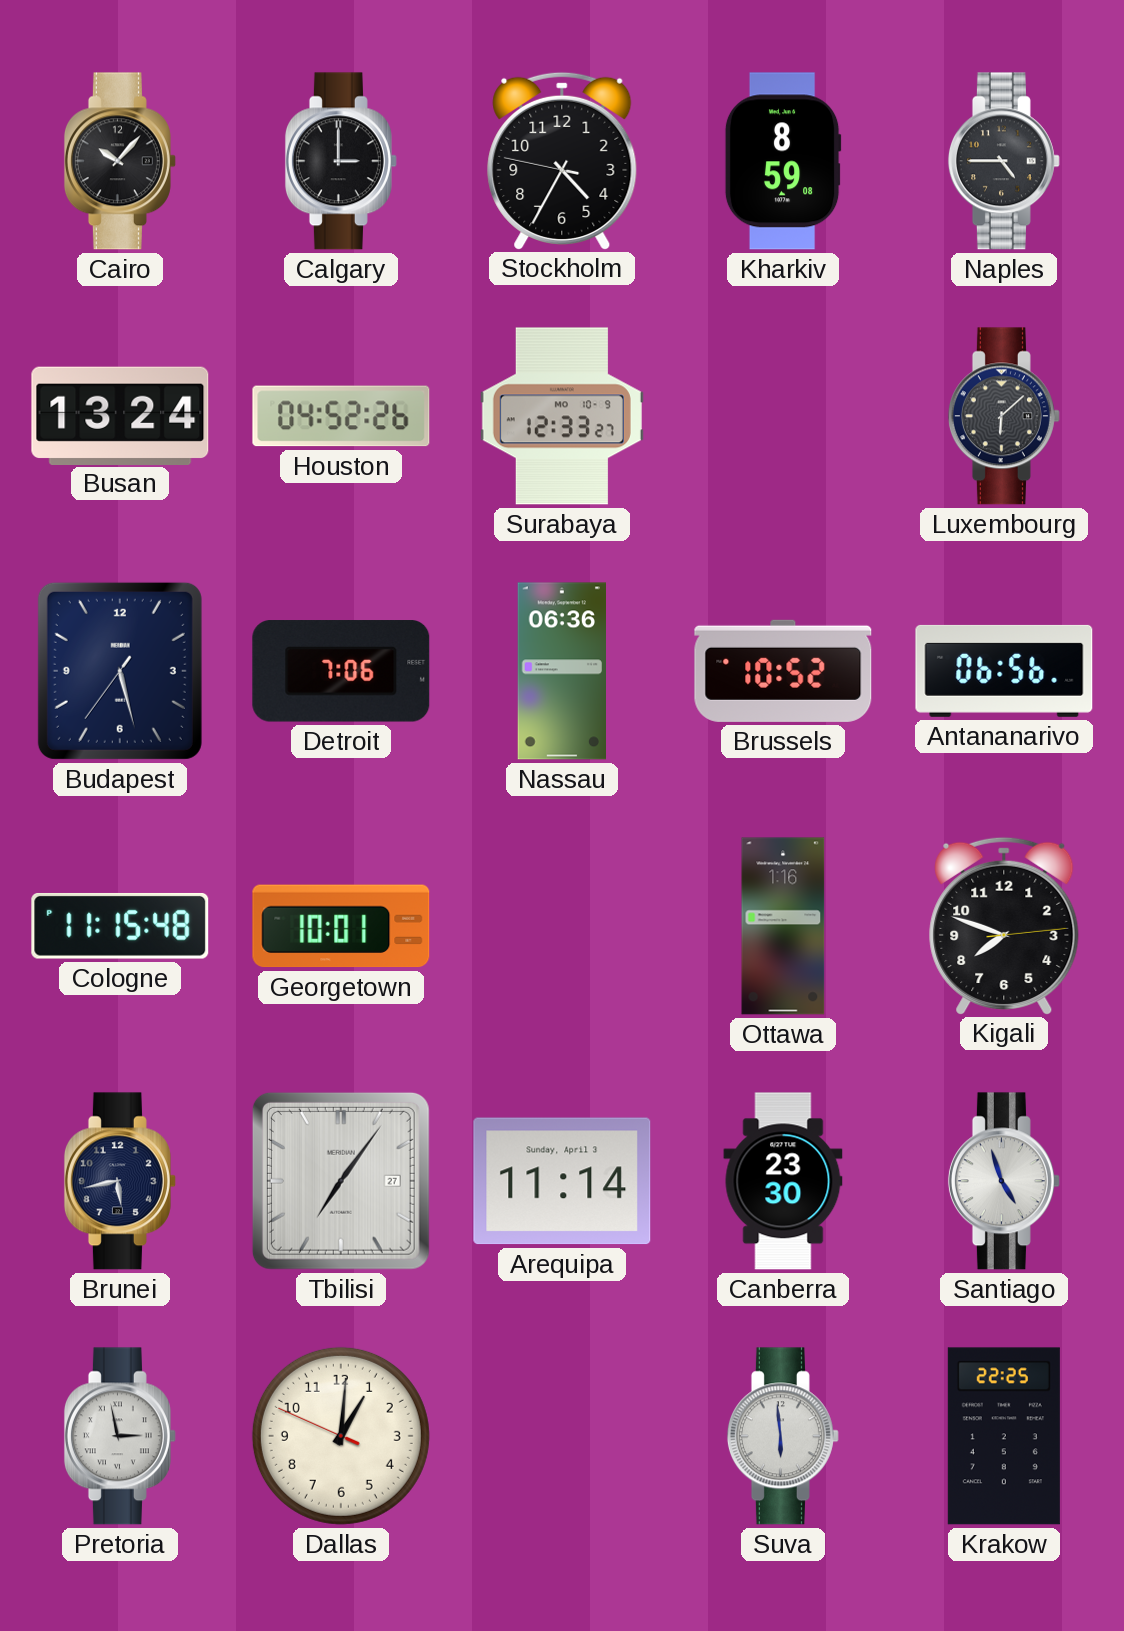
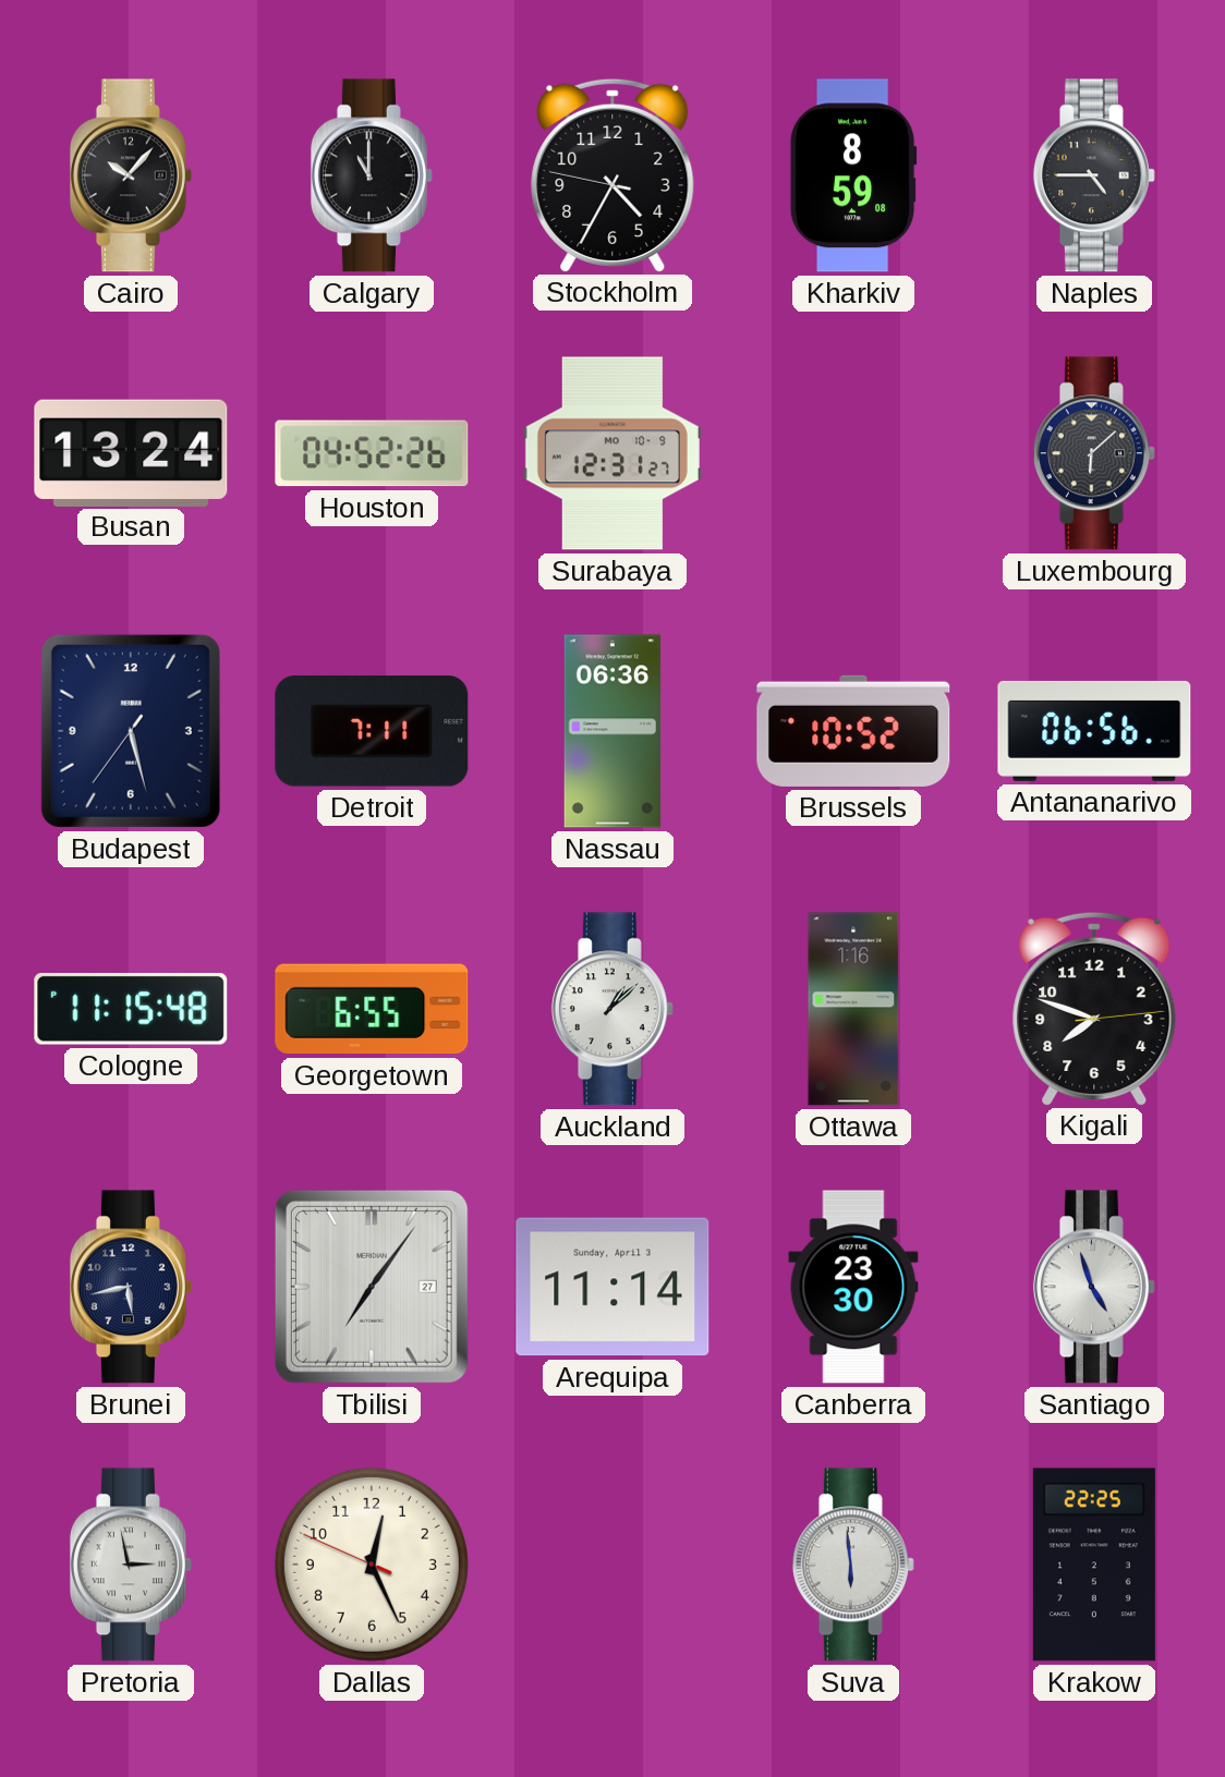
Calgary: 3:00 -> 11:00
Surabaya: 12:33 -> 12:31
Detroit: 7:06 -> 7:11
Georgetown: 10:01 -> 6:55
Auckland: none -> 1:08
Dallas: 1:00 -> 12:25
